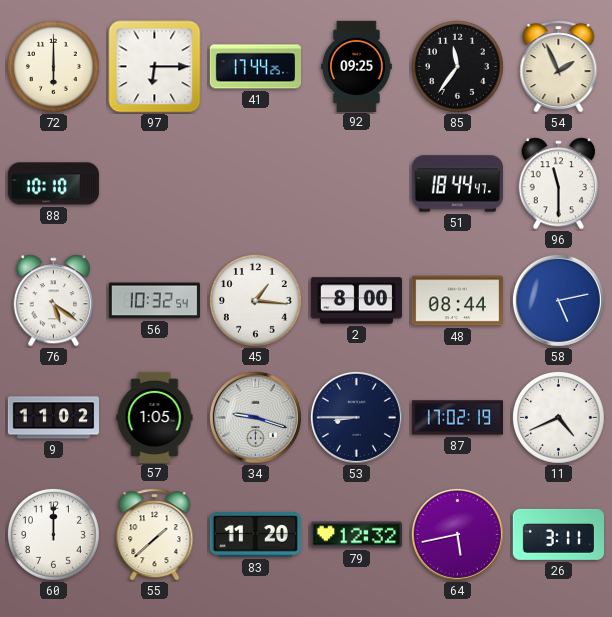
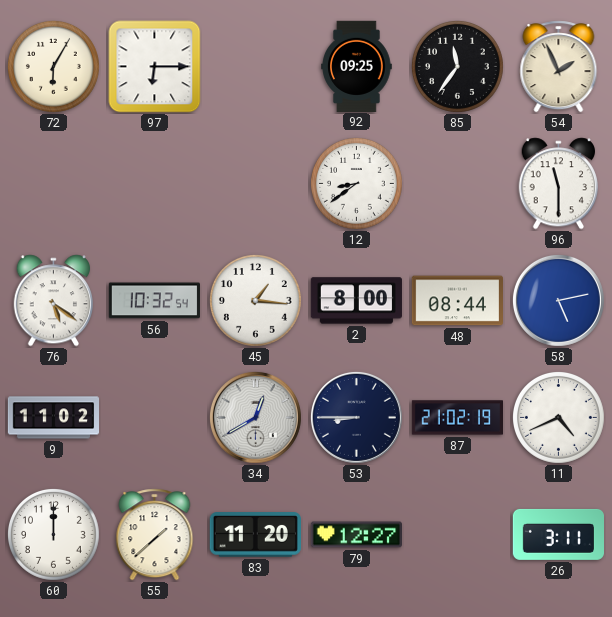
72: 6:00 -> 6:05
41: 17:44 -> none
88: 10:10 -> none
12: none -> 8:39
51: 18:44 -> none
57: 1:05 -> none
34: 9:18 -> 12:40
87: 17:02 -> 21:02
79: 12:32 -> 12:27
64: 5:43 -> none
